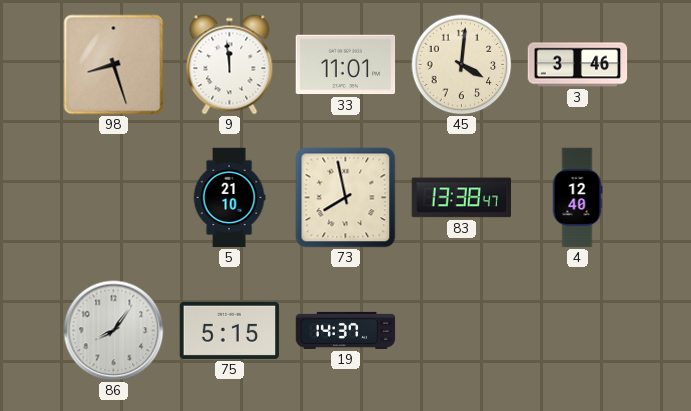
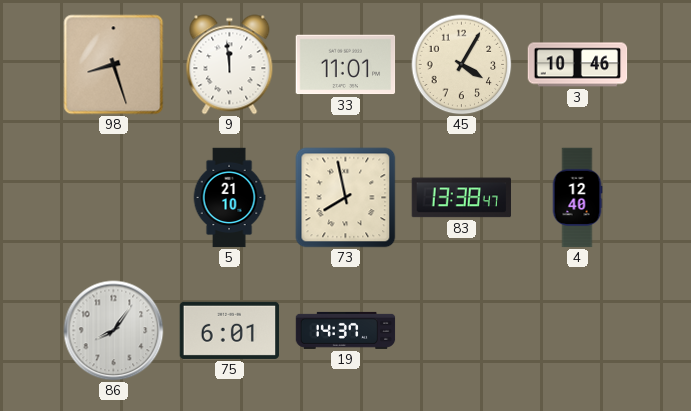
45: 4:01 -> 4:05
3: 3:46 -> 10:46
75: 5:15 -> 6:01
